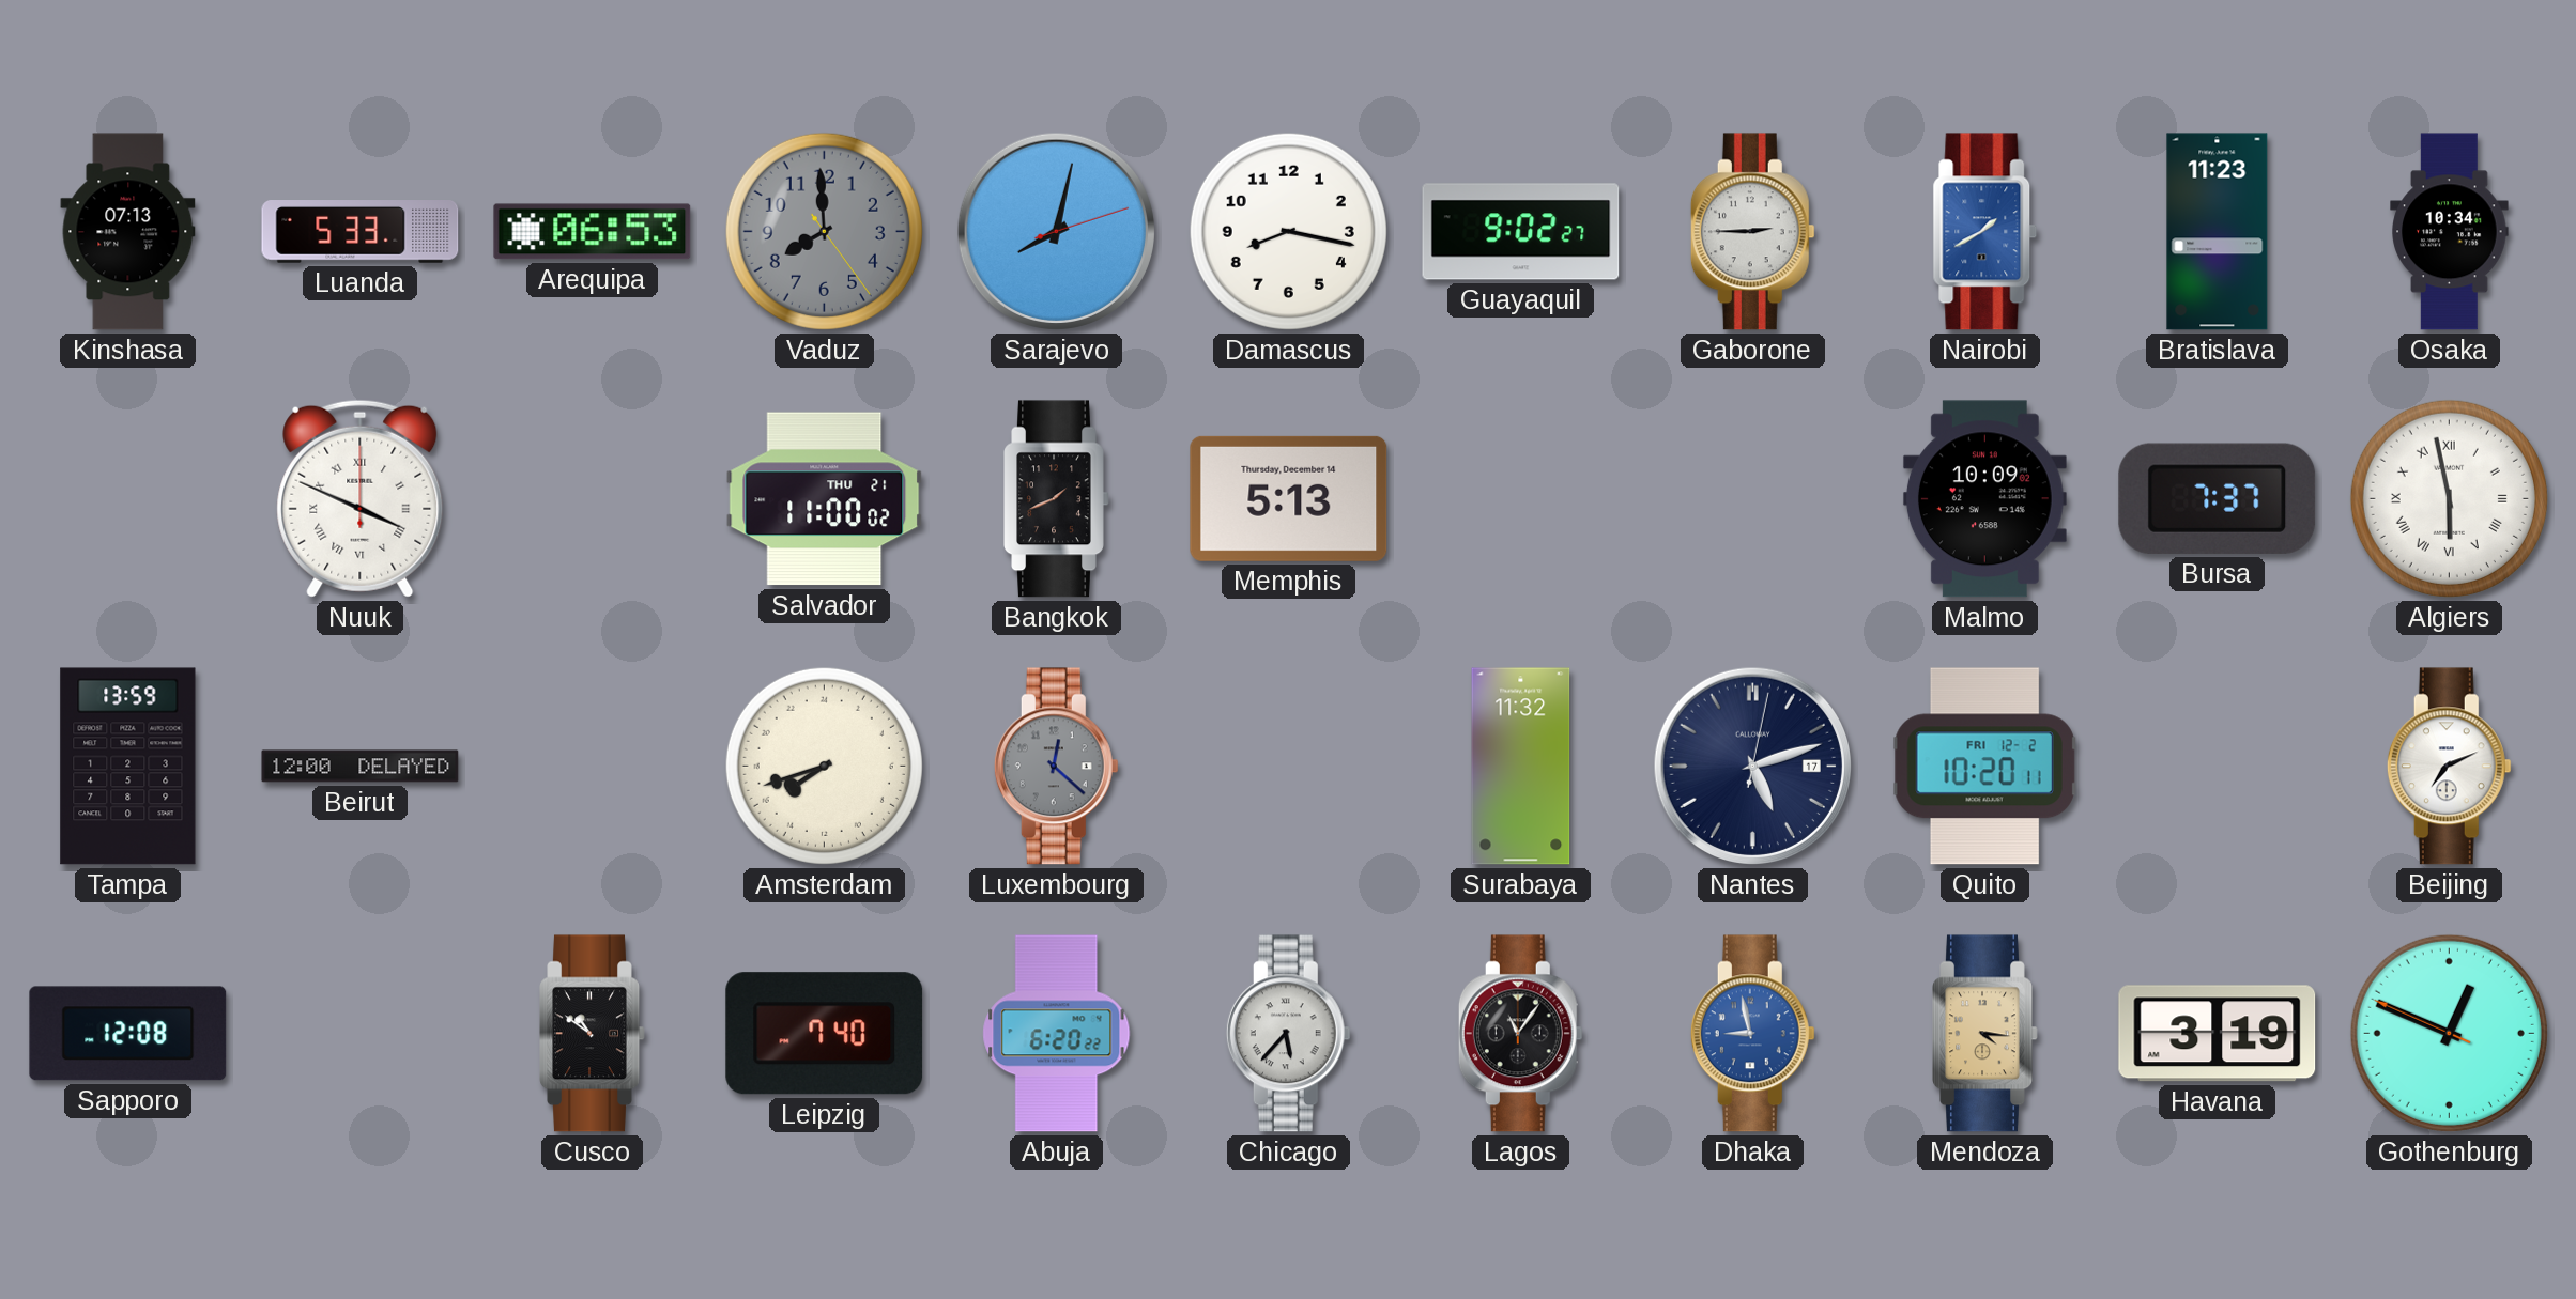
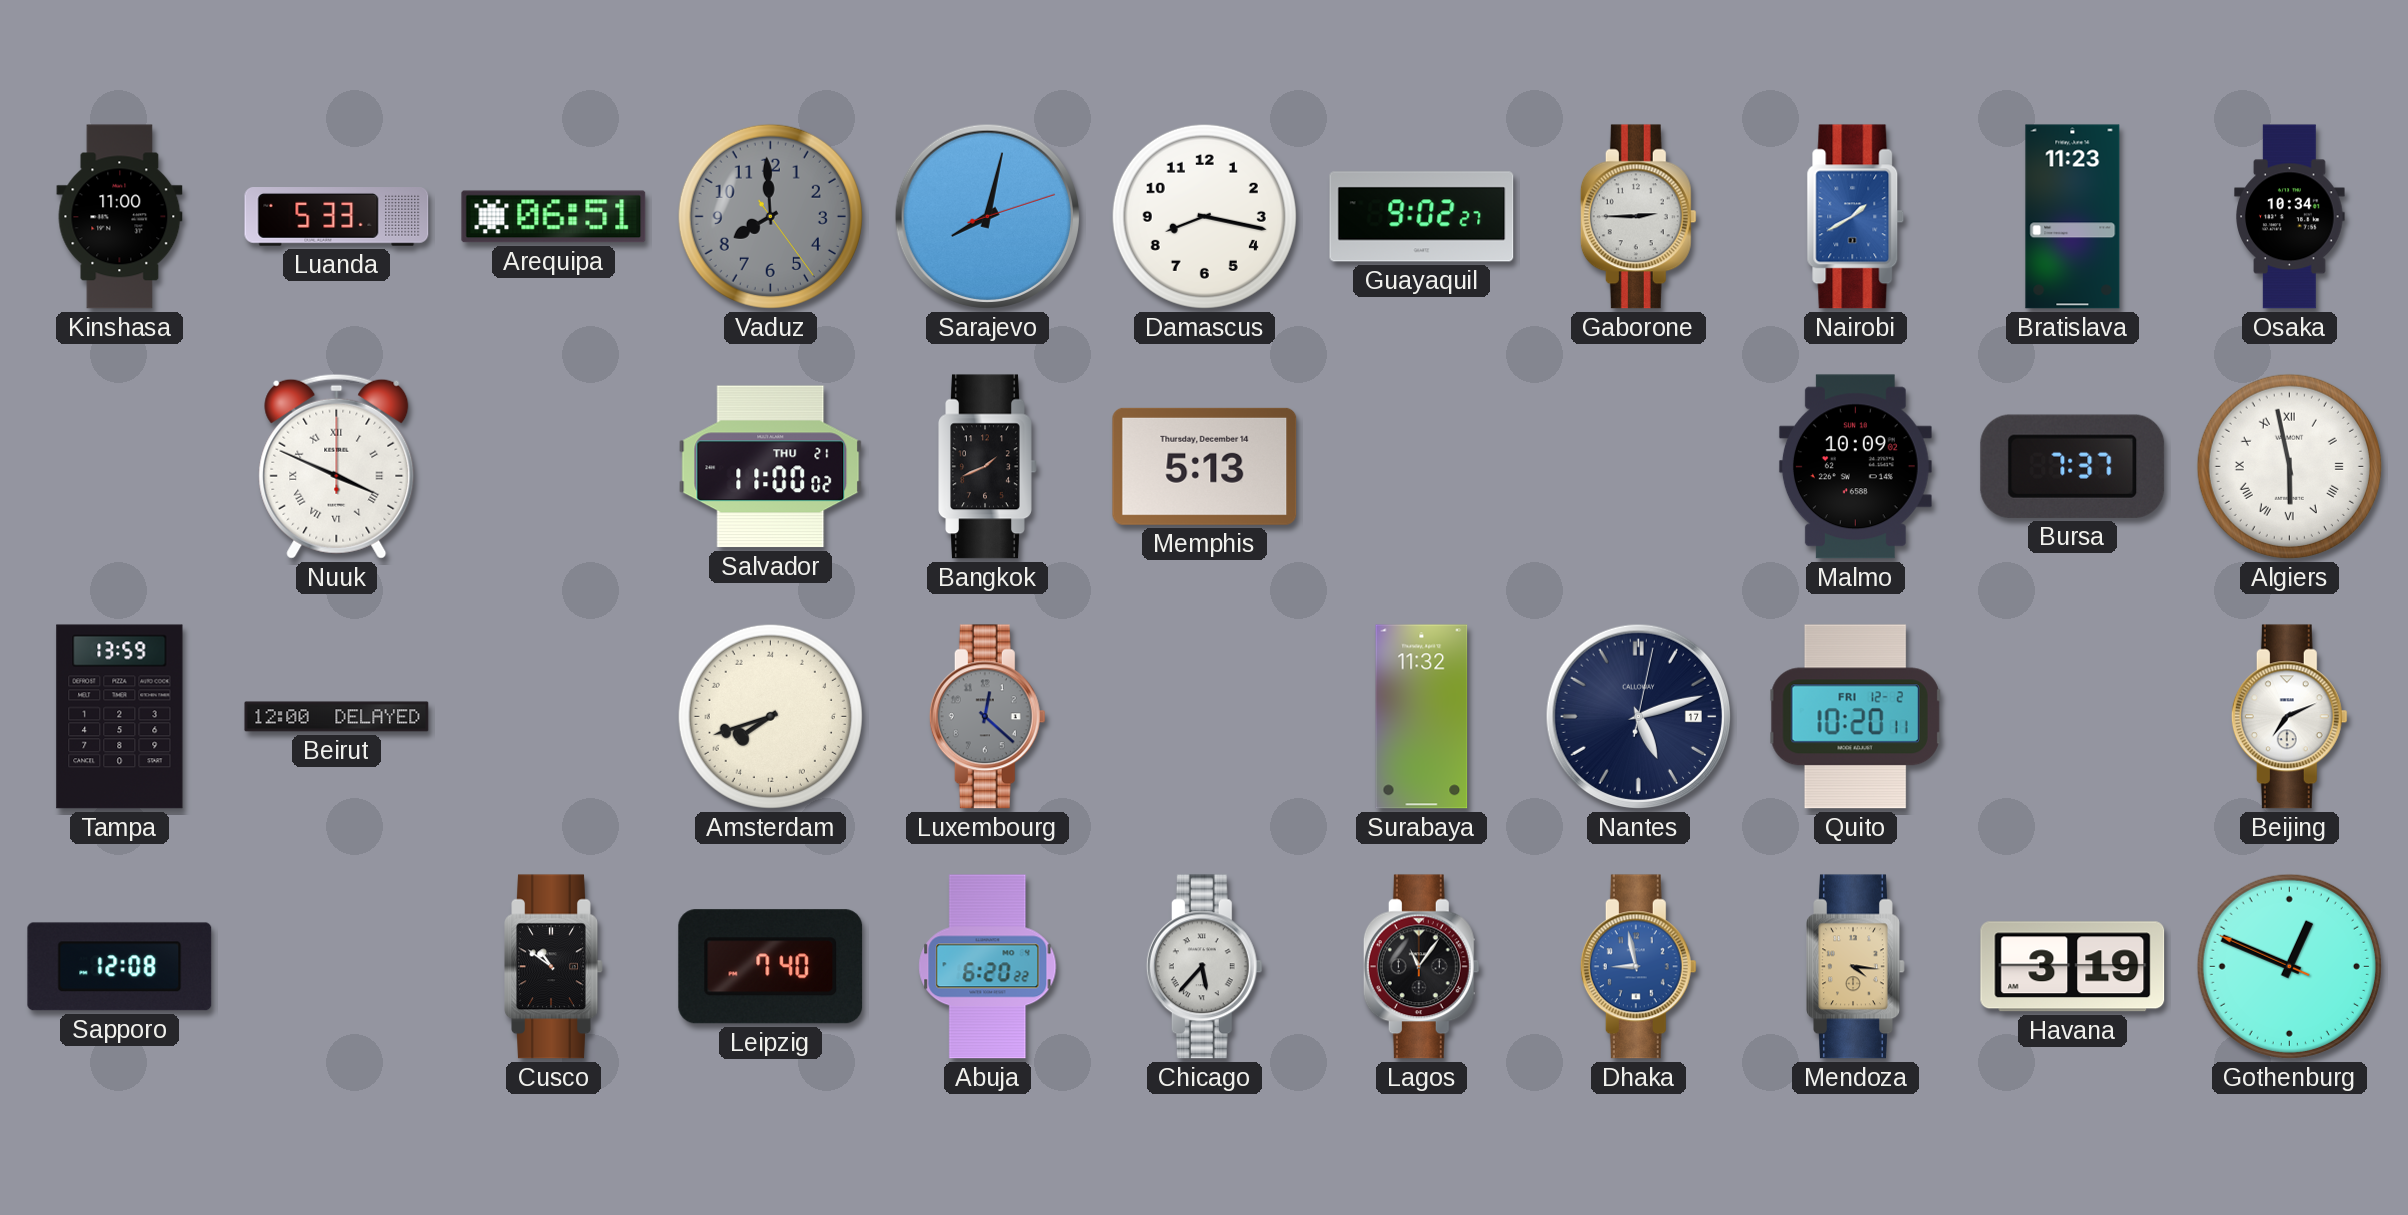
Kinshasa: 07:13 -> 11:00
Arequipa: 06:53 -> 06:51
